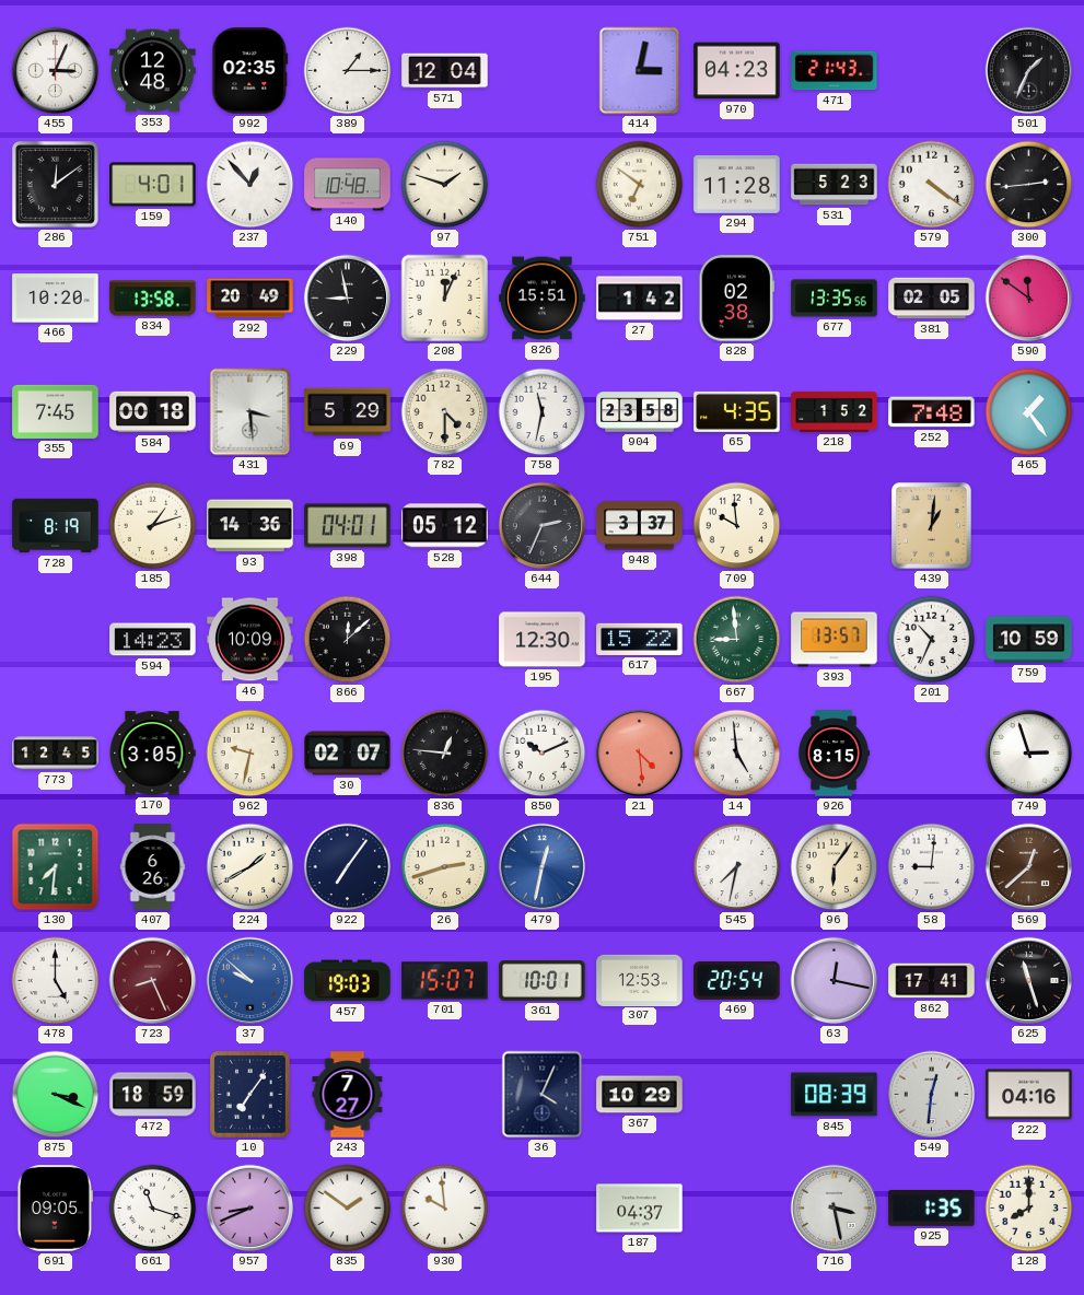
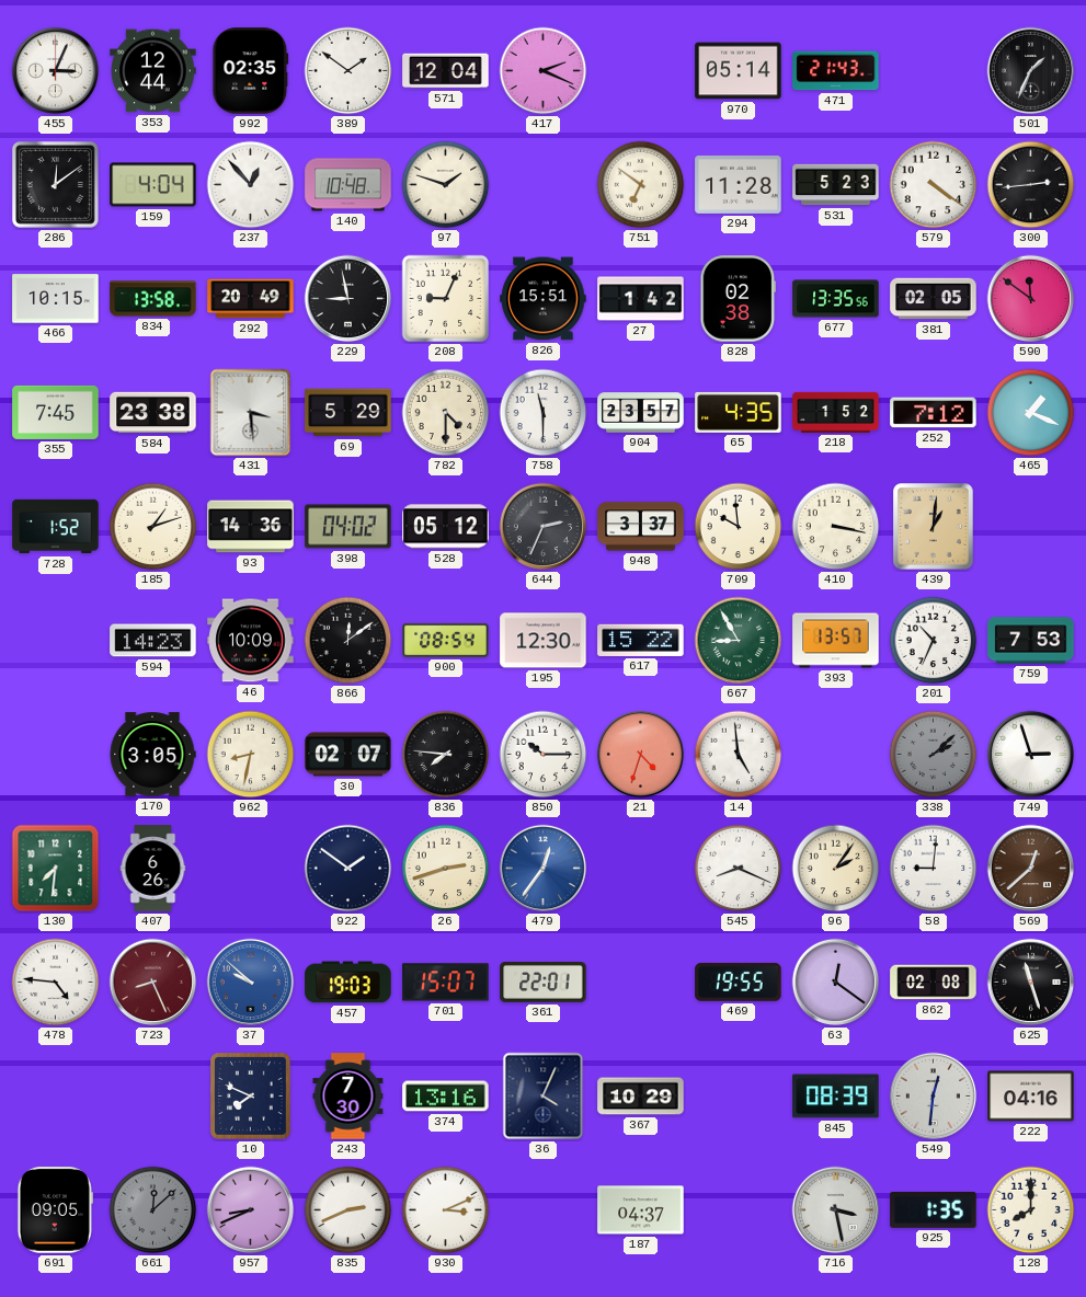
353: 12:48 -> 12:44
389: 1:15 -> 1:51
417: none -> 2:19
414: 3:02 -> none
970: 04:23 -> 05:14
159: 4:01 -> 4:04
466: 10:20 -> 10:15
208: 12:04 -> 9:04
584: 00:18 -> 23:38
758: 11:32 -> 11:30
904: 23:58 -> 23:57
252: 7:48 -> 7:12
465: 1:24 -> 1:19
728: 8:19 -> 1:52
398: 04:01 -> 04:02
410: none -> 3:17
866: 12:08 -> 12:09
900: none -> 08:54
667: 8:59 -> 8:55
759: 10:59 -> 7:53
773: 12:45 -> none
962: 9:32 -> 8:32
836: 12:46 -> 7:46
850: 10:11 -> 10:15
21: 4:29 -> 4:33
926: 8:15 -> none
338: none -> 2:08
224: 1:40 -> none
922: 7:06 -> 1:51
479: 12:32 -> 12:36
545: 7:32 -> 8:19
96: 6:06 -> 2:06
478: 5:00 -> 4:46
361: 10:01 -> 22:01
307: 12:53 -> none
469: 20:54 -> 19:55
63: 12:17 -> 12:21
862: 17:41 -> 02:08
875: 3:19 -> none
472: 18:59 -> none
10: 7:06 -> 7:49
243: 7:27 -> 7:30
374: none -> 13:16
661: 11:18 -> 12:08
661 dial: white -> grey
835: 1:51 -> 2:41
930: 9:59 -> 3:11
